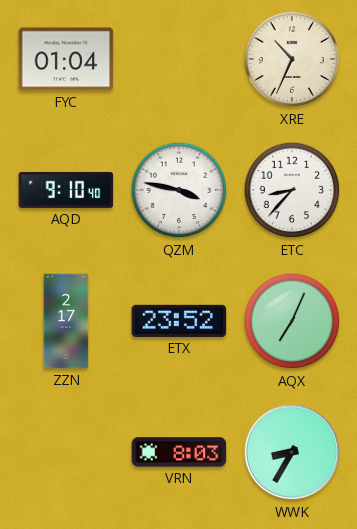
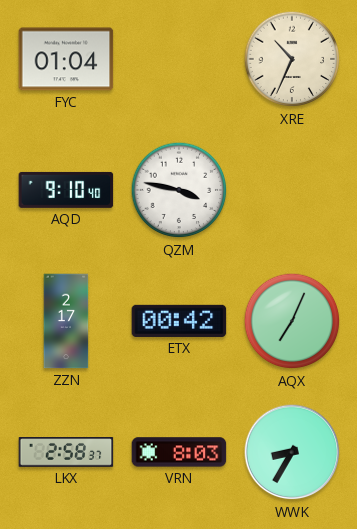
ETC: 8:37 -> none
ETX: 23:52 -> 00:42
LKX: none -> 2:58
